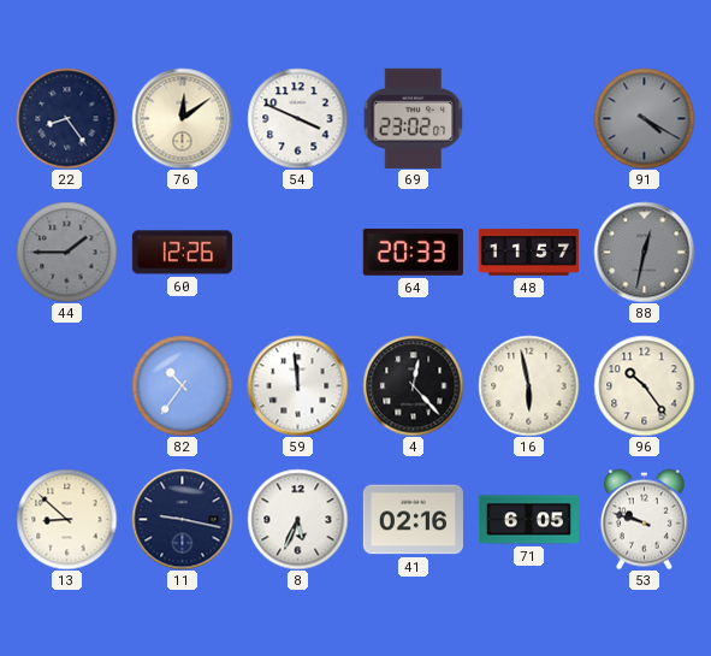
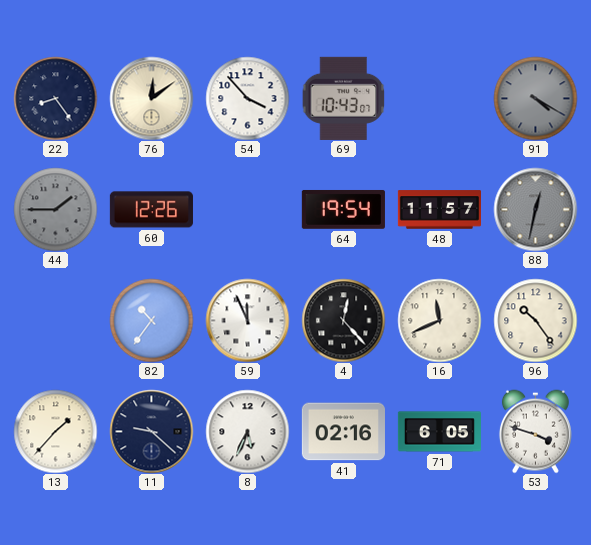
54: 3:49 -> 3:53
69: 23:02 -> 10:43
64: 20:33 -> 19:54
59: 11:59 -> 11:56
16: 5:58 -> 11:41
13: 8:52 -> 1:37
11: 9:17 -> 9:22
53: 9:48 -> 3:48
